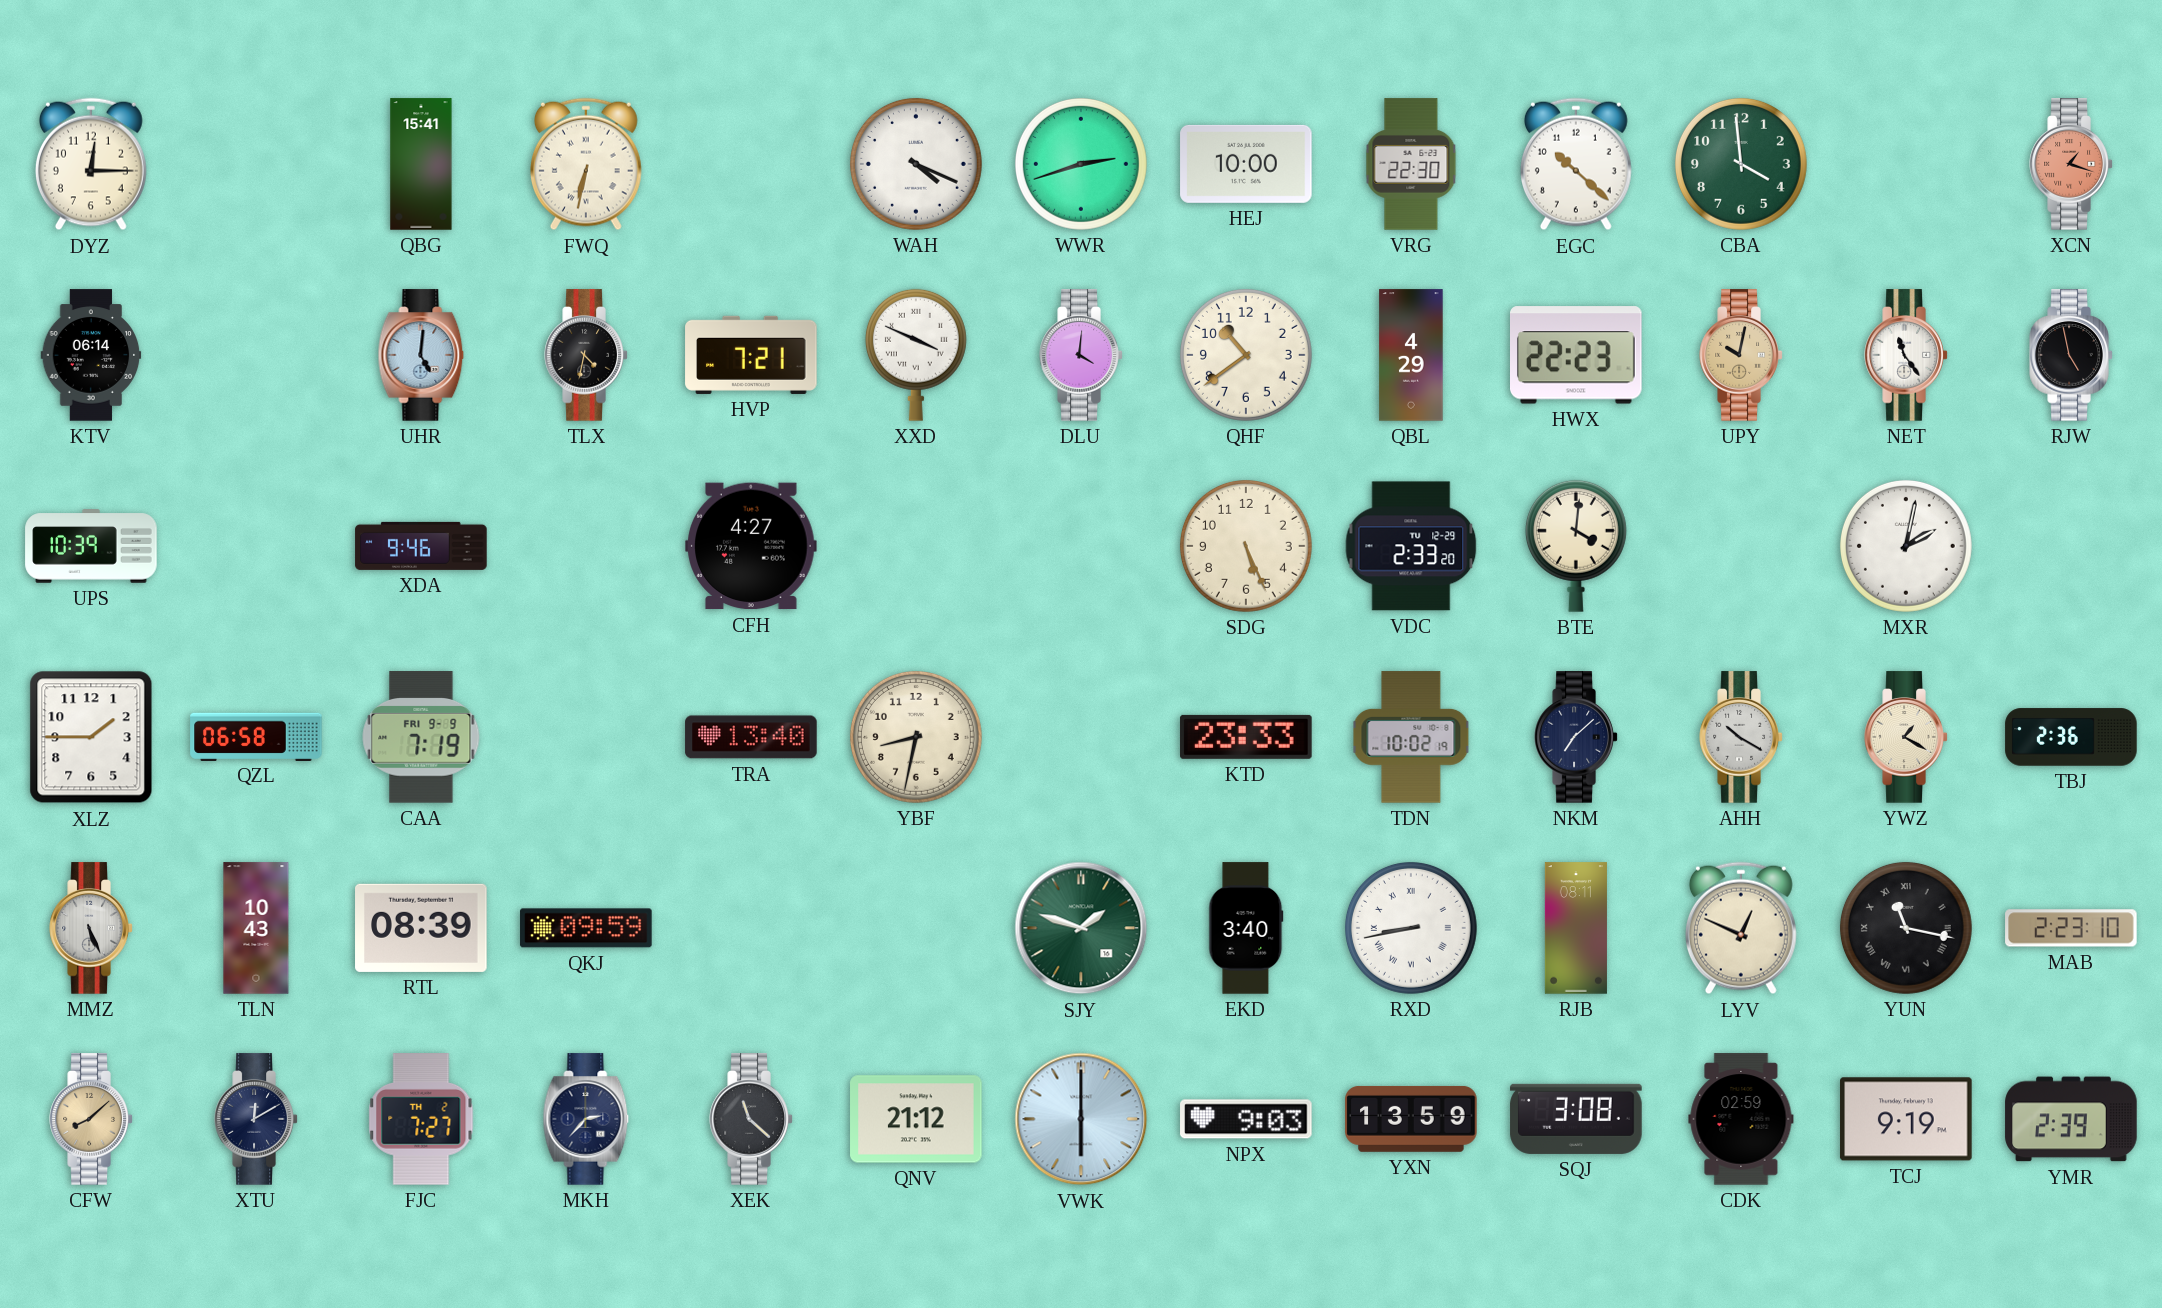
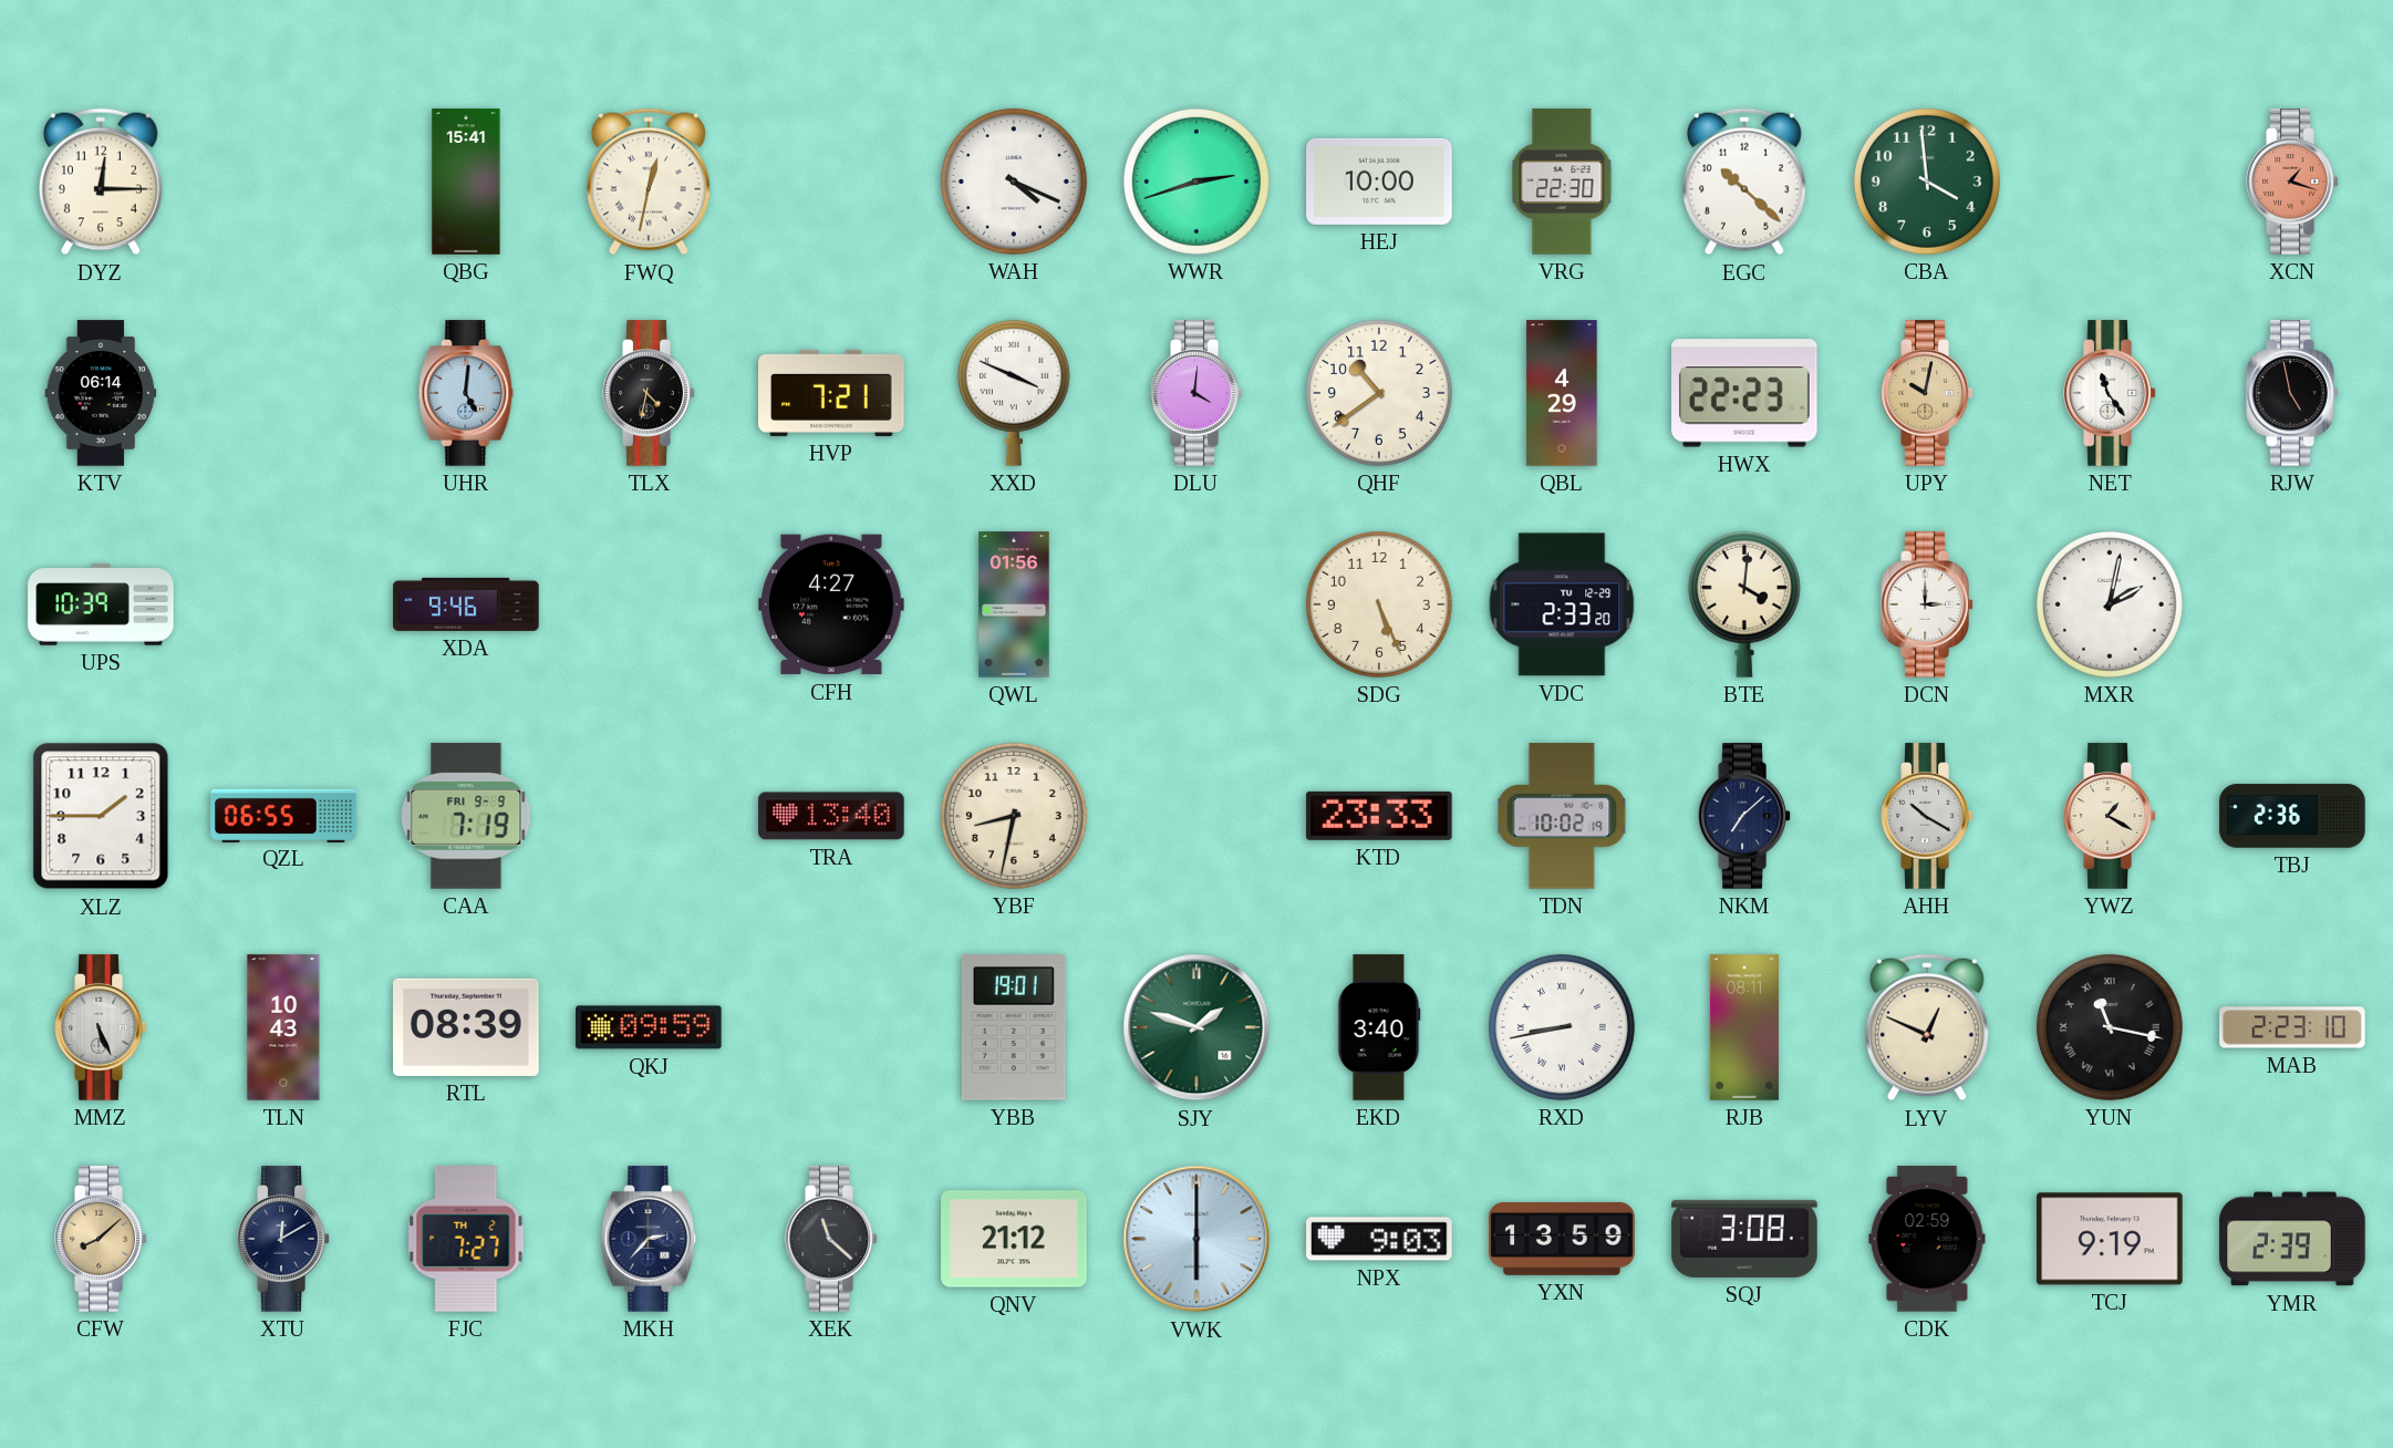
FWQ: 6:32 -> 12:32
QWL: none -> 01:56
DCN: none -> 3:00
QZL: 06:58 -> 06:55
YBB: none -> 19:01
